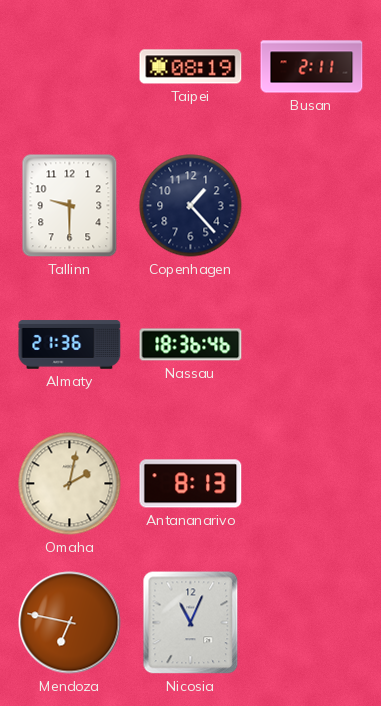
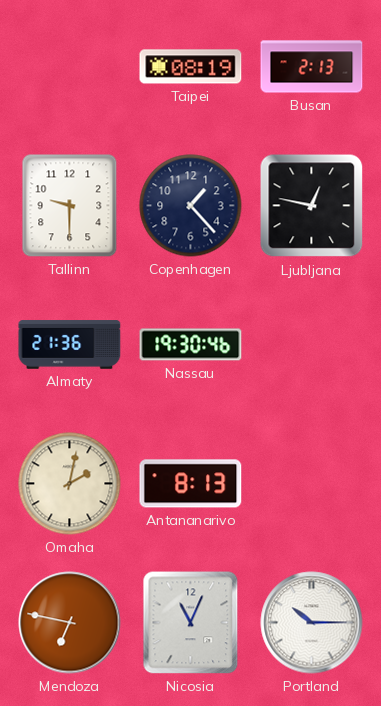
Busan: 2:11 -> 2:13
Ljubljana: none -> 12:47
Nassau: 18:36 -> 19:30
Portland: none -> 10:15
